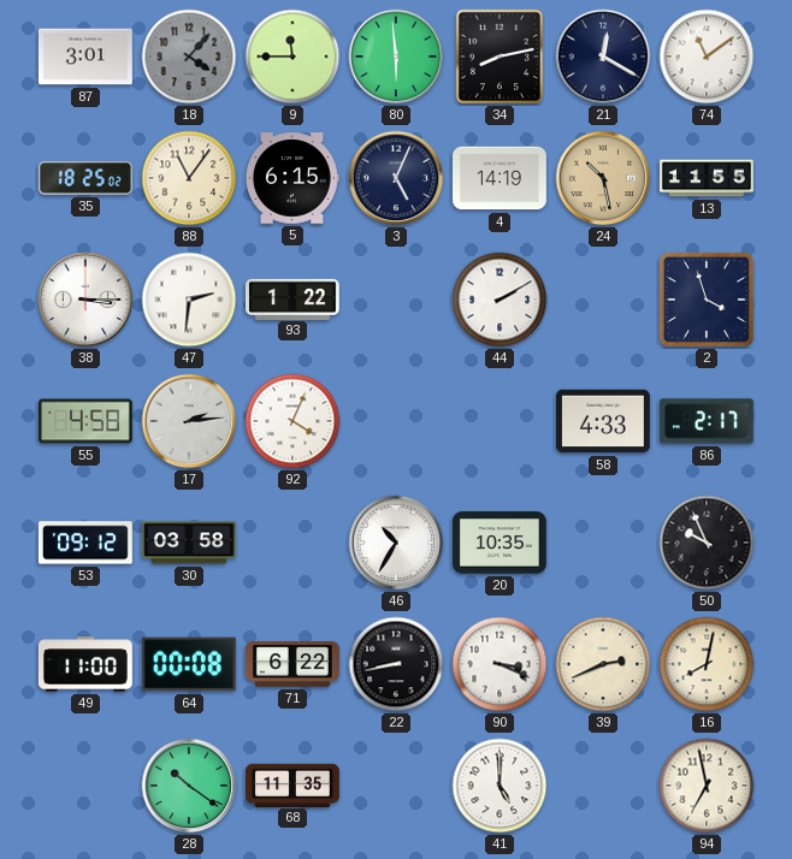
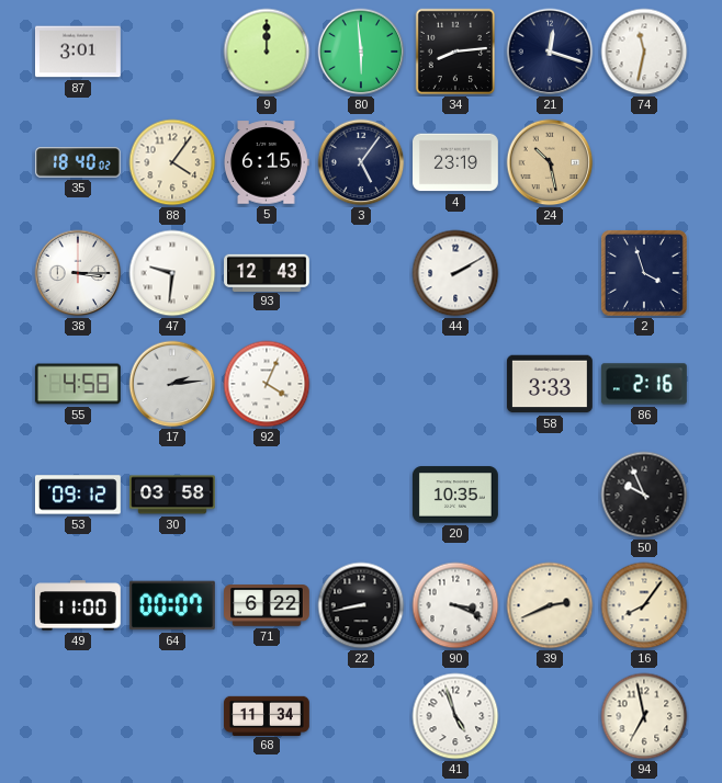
18: 4:07 -> none
9: 11:45 -> 12:00
34: 8:13 -> 8:14
21: 12:20 -> 12:18
74: 11:09 -> 11:32
35: 18:25 -> 18:40
88: 11:06 -> 4:06
3: 5:04 -> 5:06
4: 14:19 -> 23:19
13: 11:55 -> none
47: 2:31 -> 9:31
93: 1:22 -> 12:43
58: 4:33 -> 3:33
86: 2:17 -> 2:16
46: 10:35 -> none
64: 00:08 -> 00:07
16: 8:02 -> 8:06
28: 10:21 -> none
68: 11:35 -> 11:34
41: 5:00 -> 4:57
